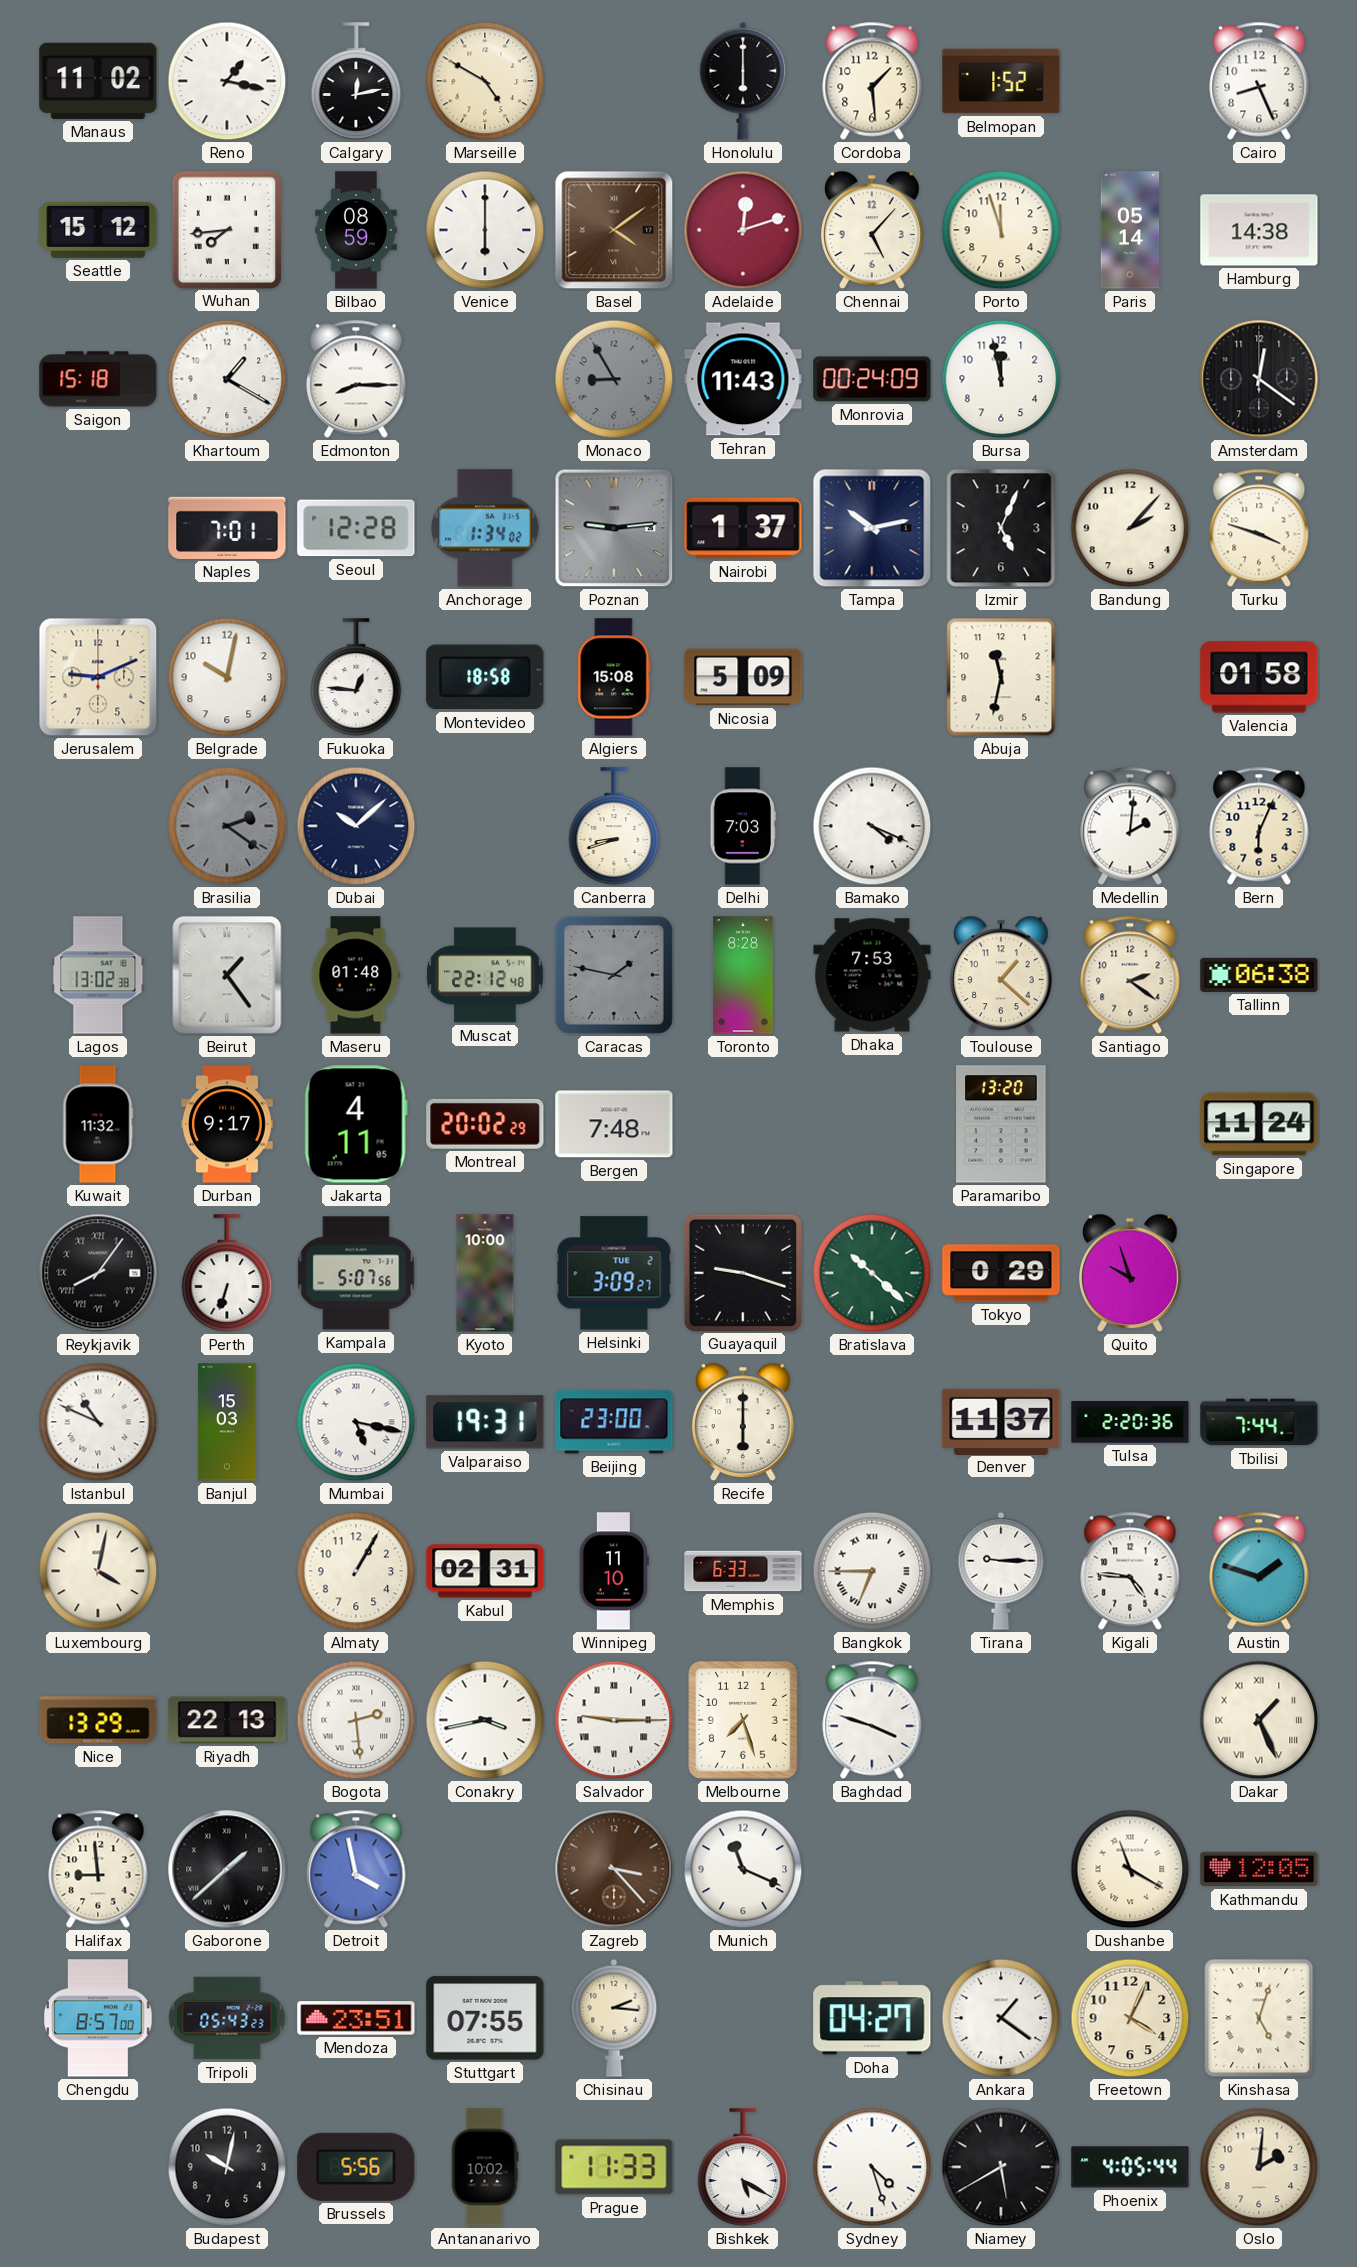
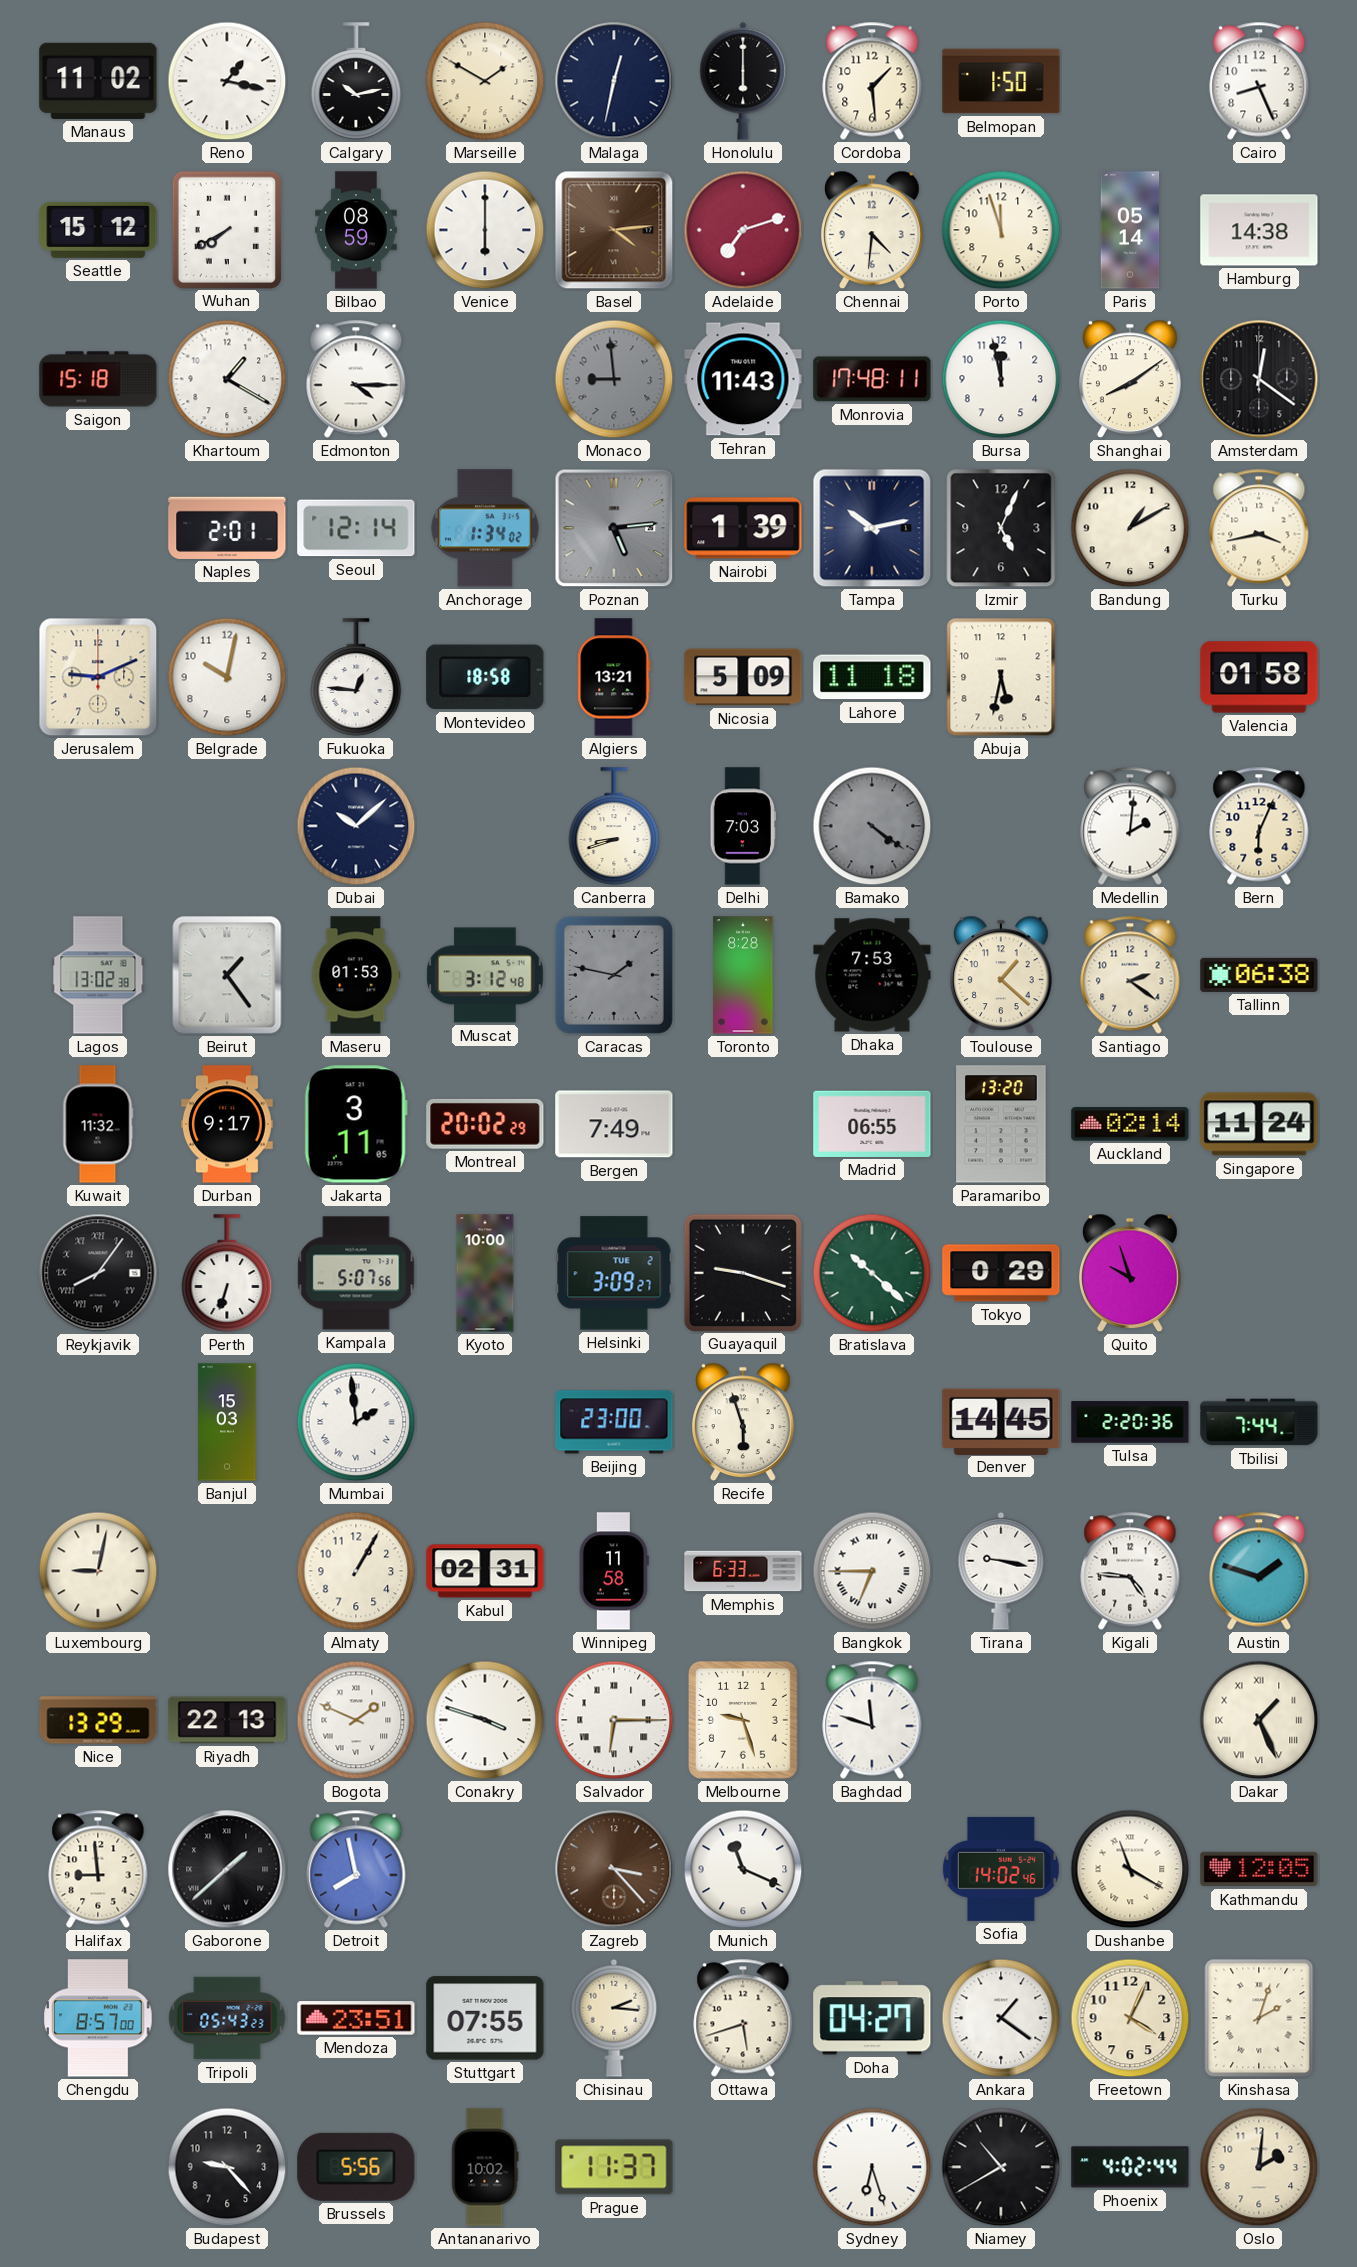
Calgary: 12:13 -> 10:13
Marseille: 4:50 -> 1:50
Malaga: none -> 12:32
Belmopan: 1:52 -> 1:50
Wuhan: 7:44 -> 7:40
Basel: 4:09 -> 4:14
Adelaide: 12:12 -> 7:12
Chennai: 5:07 -> 4:31
Edmonton: 8:15 -> 4:15
Monaco: 8:55 -> 8:59
Monrovia: 00:24 -> 17:48
Shanghai: none -> 8:09
Naples: 7:01 -> 2:01
Seoul: 12:28 -> 12:14
Poznan: 9:14 -> 5:14
Nairobi: 1:37 -> 1:39
Bandung: 2:07 -> 1:10
Turku: 3:48 -> 3:43
Algiers: 15:08 -> 13:21
Lahore: none -> 11:18
Abuja: 11:32 -> 5:32
Brasilia: 2:21 -> none
Bamako: 4:19 -> 4:21
Bamako dial: white -> grey
Maseru: 01:48 -> 01:53
Muscat: 22:12 -> 3:12
Jakarta: 4:11 -> 3:11
Bergen: 7:48 -> 7:49
Madrid: none -> 06:55
Auckland: none -> 02:14
Istanbul: 10:49 -> none
Mumbai: 5:17 -> 1:59
Valparaiso: 19:31 -> none
Recife: 6:00 -> 5:57
Denver: 11:37 -> 14:45
Luxembourg: 4:02 -> 9:02
Winnipeg: 11:10 -> 11:58
Tirana: 9:15 -> 9:17
Bogota: 2:29 -> 1:49
Conakry: 3:43 -> 3:48
Salvador: 9:15 -> 6:15
Melbourne: 7:27 -> 9:27
Baghdad: 3:48 -> 11:48
Detroit: 3:58 -> 7:58
Sofia: none -> 14:02
Ottawa: none -> 5:42
Kinshasa: 5:03 -> 2:03
Budapest: 10:02 -> 9:23
Prague: 11:33 -> 11:37
Bishkek: 5:20 -> none
Sydney: 4:27 -> 6:27
Niamey: 5:40 -> 10:40
Phoenix: 4:05 -> 4:02
